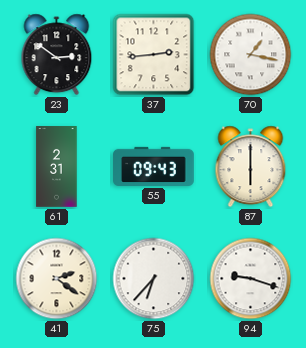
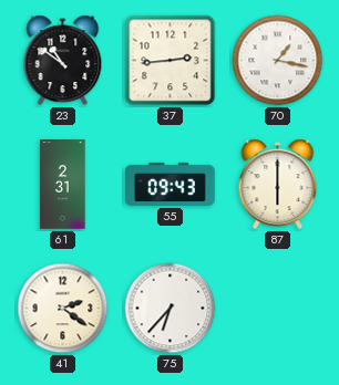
23: 2:51 -> 10:51
94: 9:18 -> none
